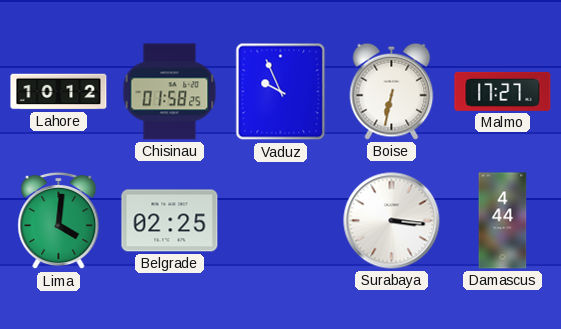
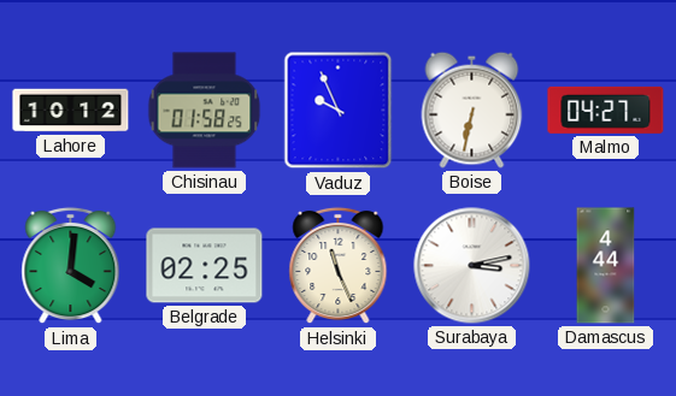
Malmo: 17:27 -> 04:27
Helsinki: none -> 11:26
Surabaya: 3:16 -> 3:13
